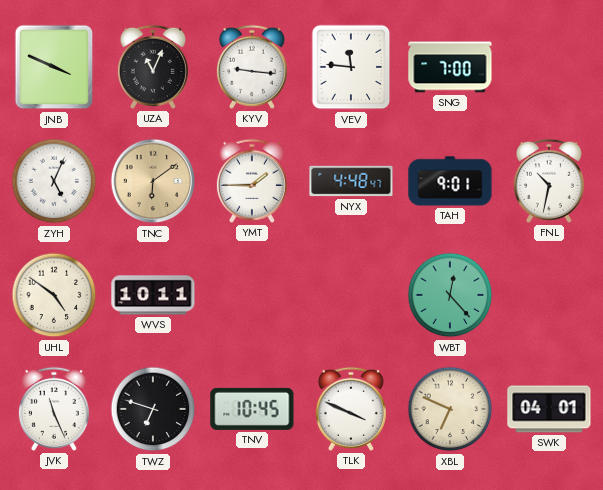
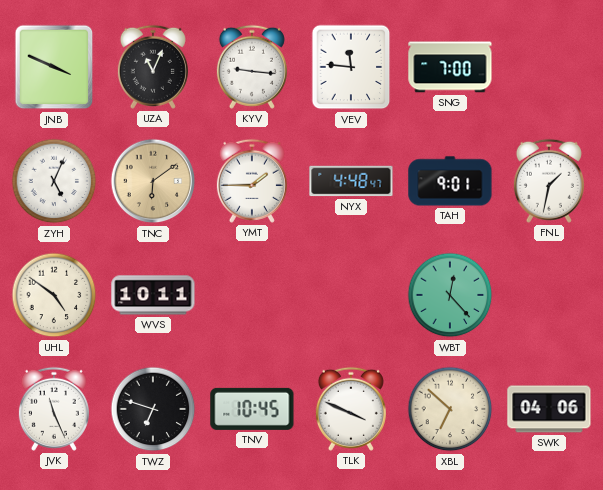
FNL: 10:32 -> 1:32
XBL: 6:49 -> 6:52
SWK: 04:01 -> 04:06
